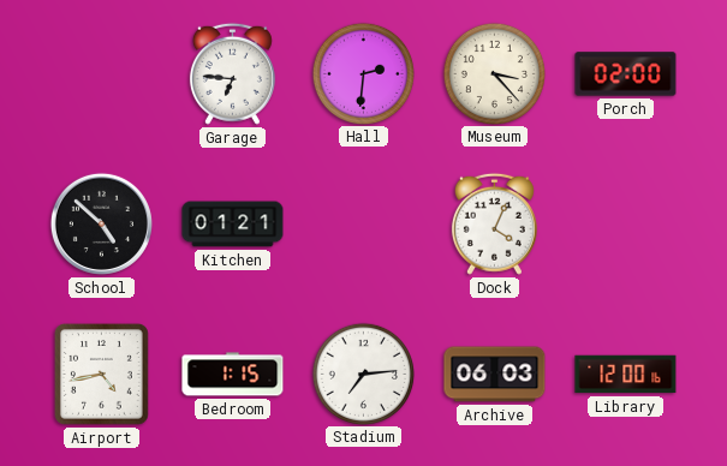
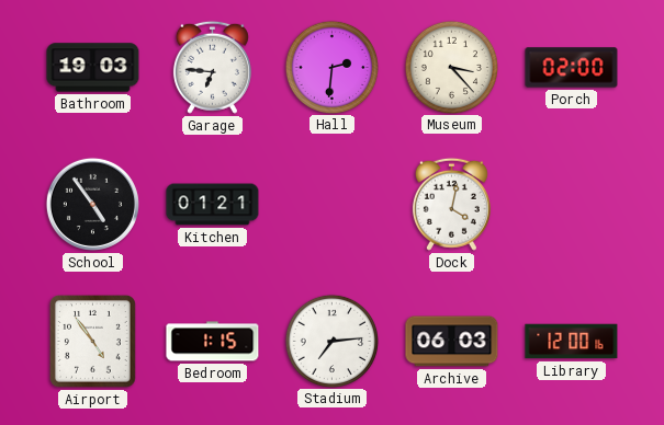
Bathroom: none -> 19:03
School: 4:52 -> 4:54
Dock: 4:04 -> 4:02
Airport: 4:43 -> 4:54
